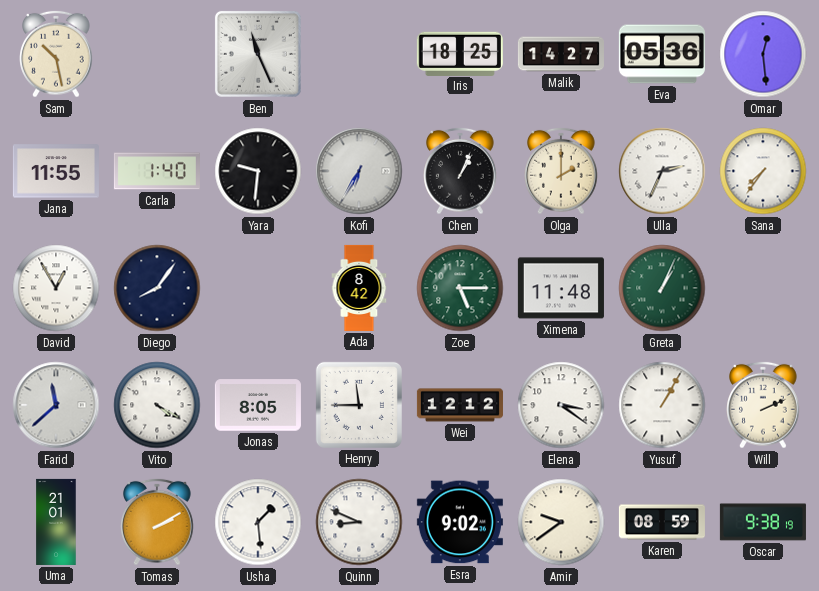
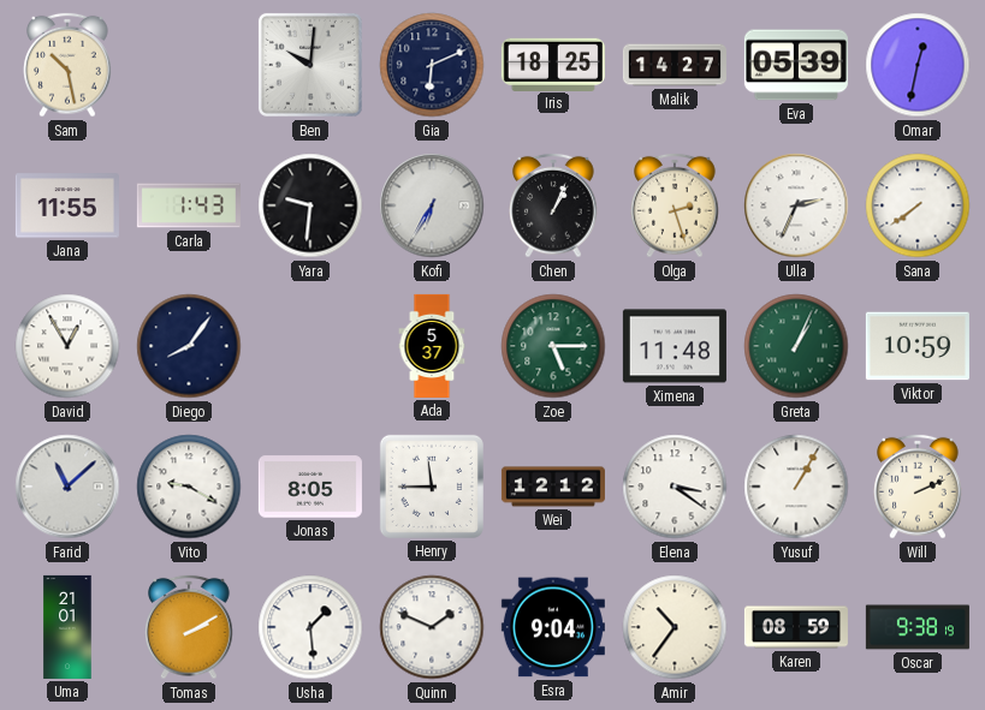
Ben: 11:26 -> 10:01
Gia: none -> 6:11
Eva: 05:36 -> 05:39
Omar: 12:29 -> 12:32
Carla: 1:40 -> 1:43
Olga: 2:00 -> 2:27
Sana: 7:36 -> 7:39
Ada: 8:42 -> 5:37
Viktor: none -> 10:59
Farid: 11:38 -> 11:08
Vito: 4:20 -> 9:20
Quinn: 8:49 -> 1:49
Esra: 9:02 -> 9:04
Amir: 9:39 -> 10:36
